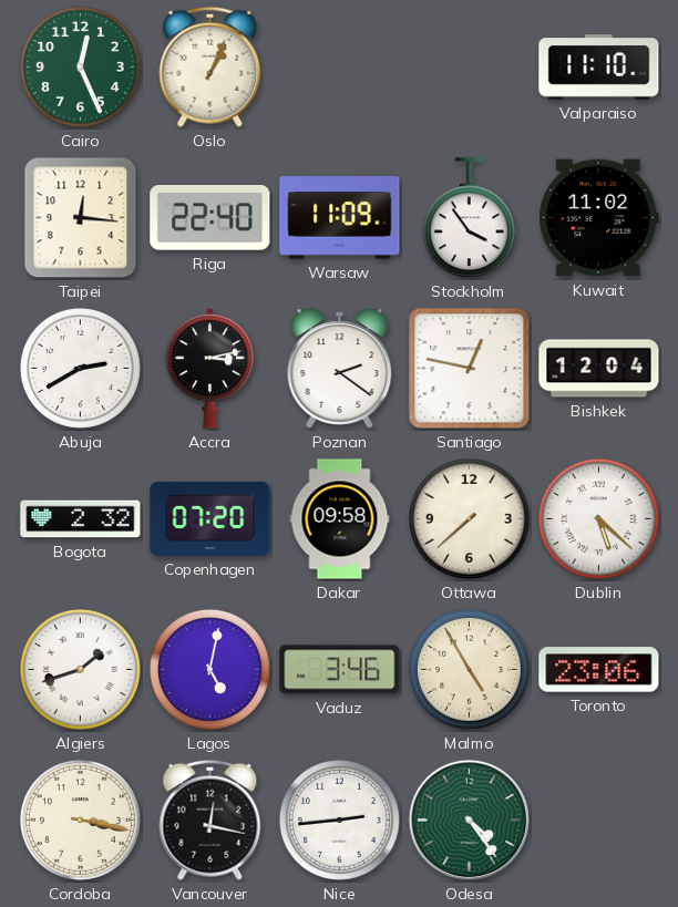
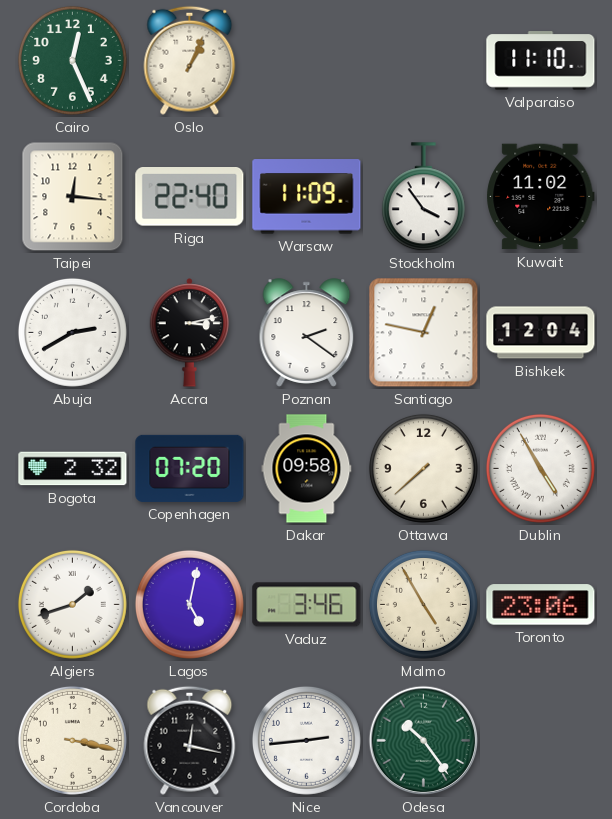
Dublin: 5:22 -> 4:55
Odesa: 4:24 -> 10:24
